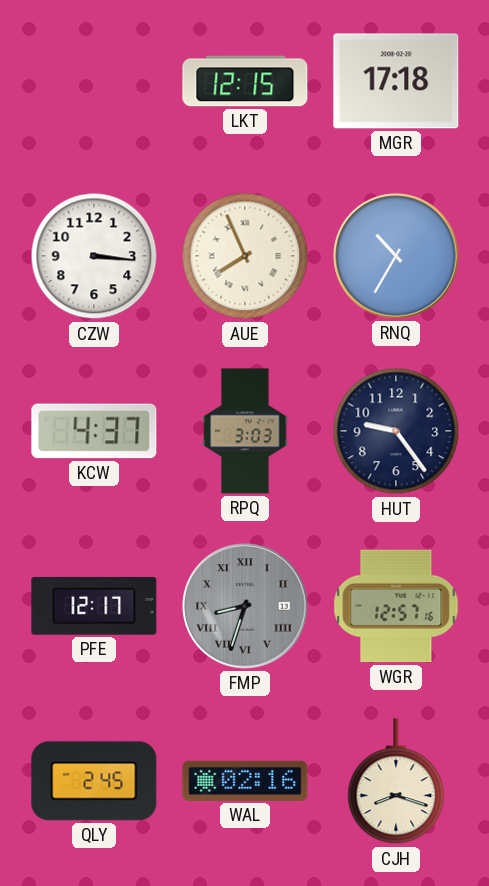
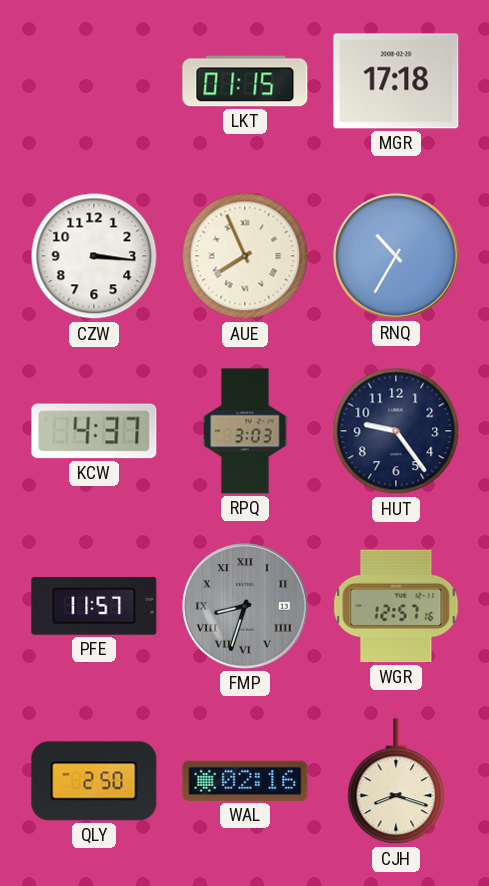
LKT: 12:15 -> 01:15
PFE: 12:17 -> 11:57
QLY: 2:45 -> 2:50
